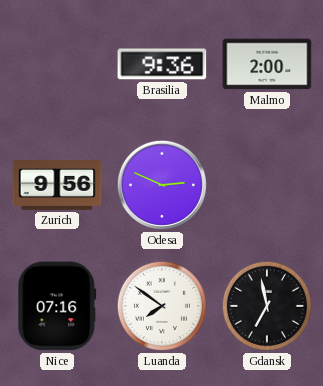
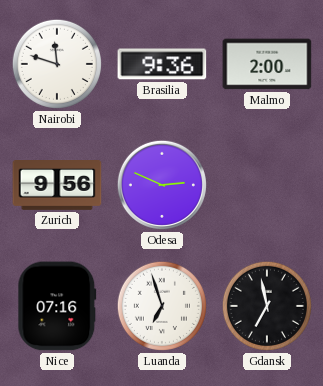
Nairobi: none -> 11:48
Luanda: 7:51 -> 6:57
